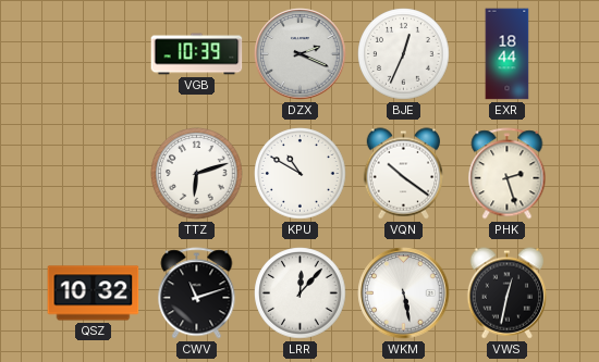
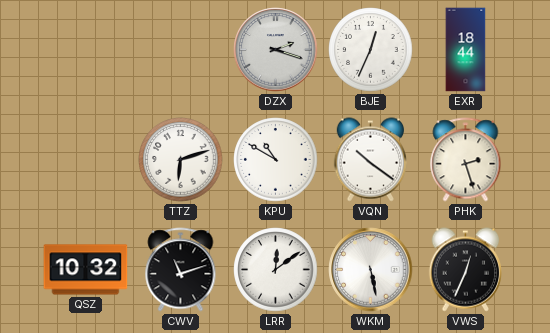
VGB: 10:39 -> none
DZX: 2:19 -> 2:18
LRR: 12:07 -> 12:09
VWS: 12:32 -> 12:34
